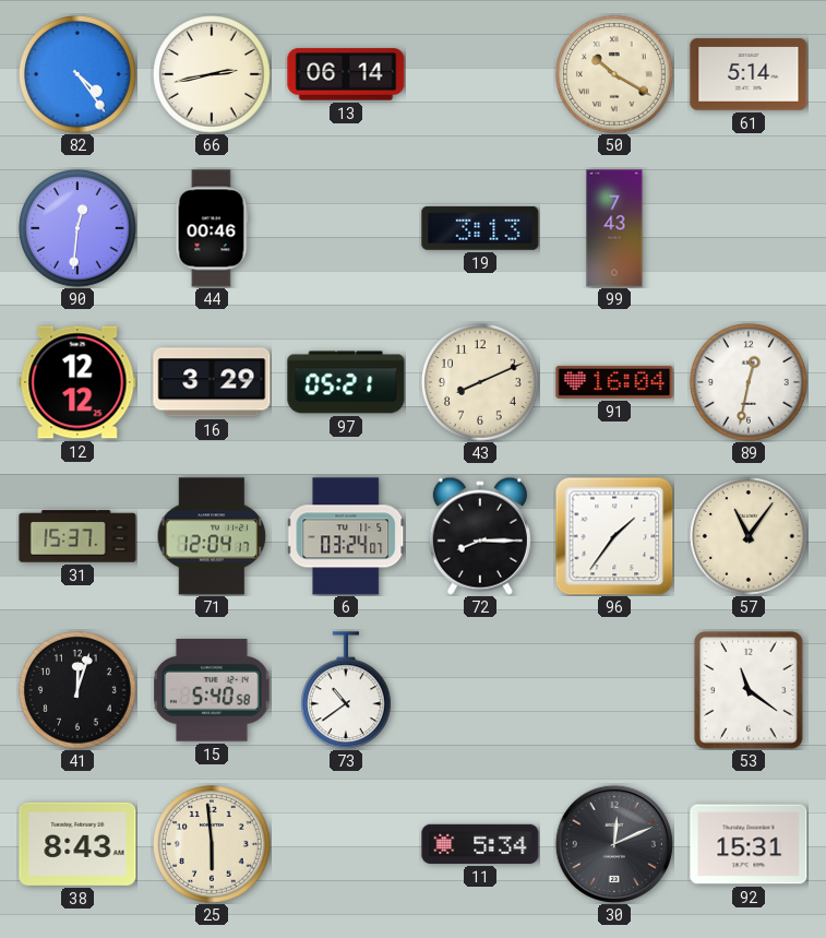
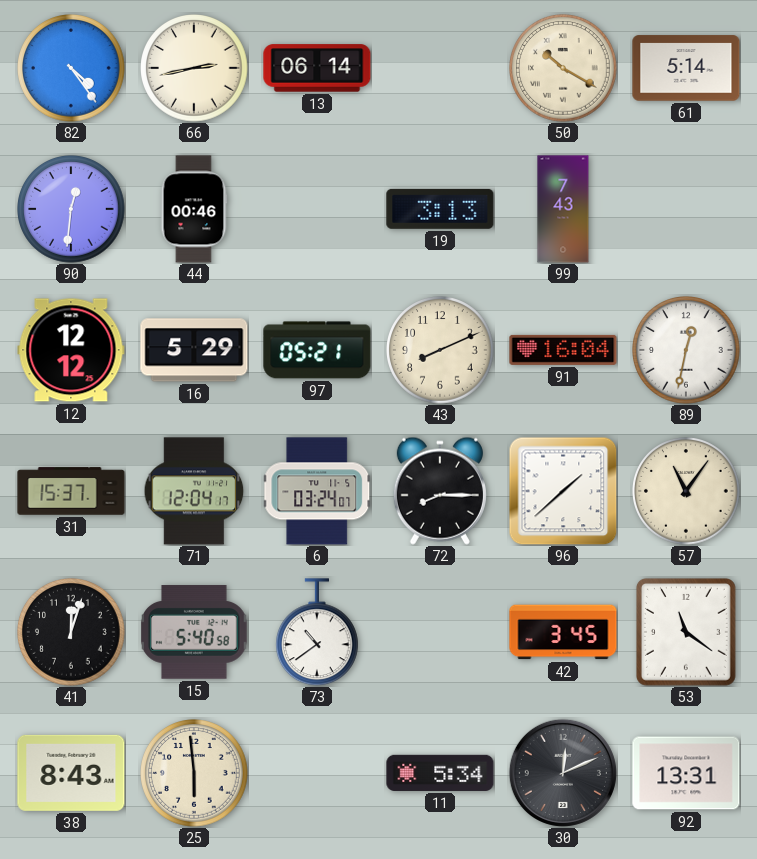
16: 3:29 -> 5:29
96: 1:36 -> 1:38
42: none -> 3:45
92: 15:31 -> 13:31
